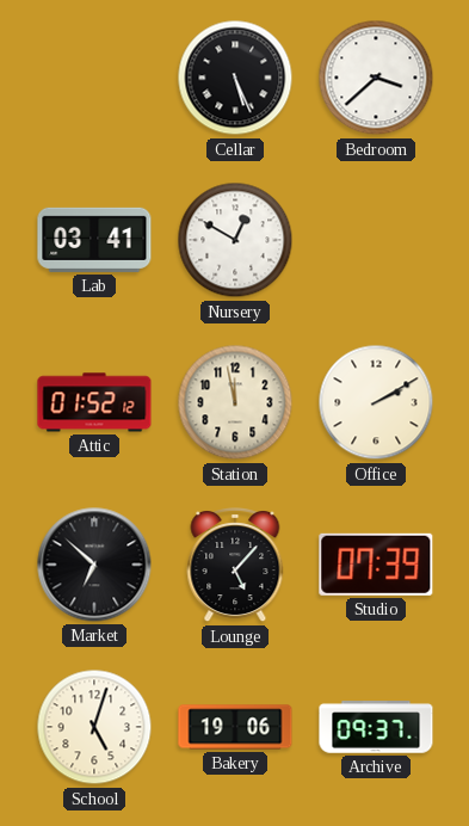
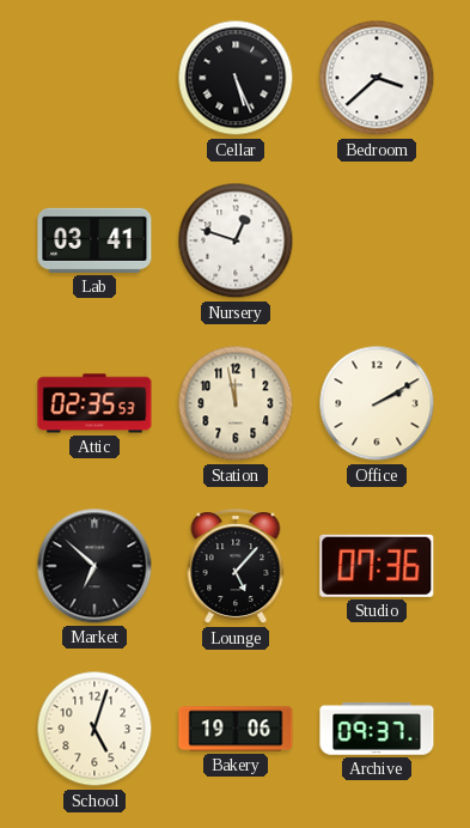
Nursery: 12:50 -> 12:48
Attic: 01:52 -> 02:35
Studio: 07:39 -> 07:36
